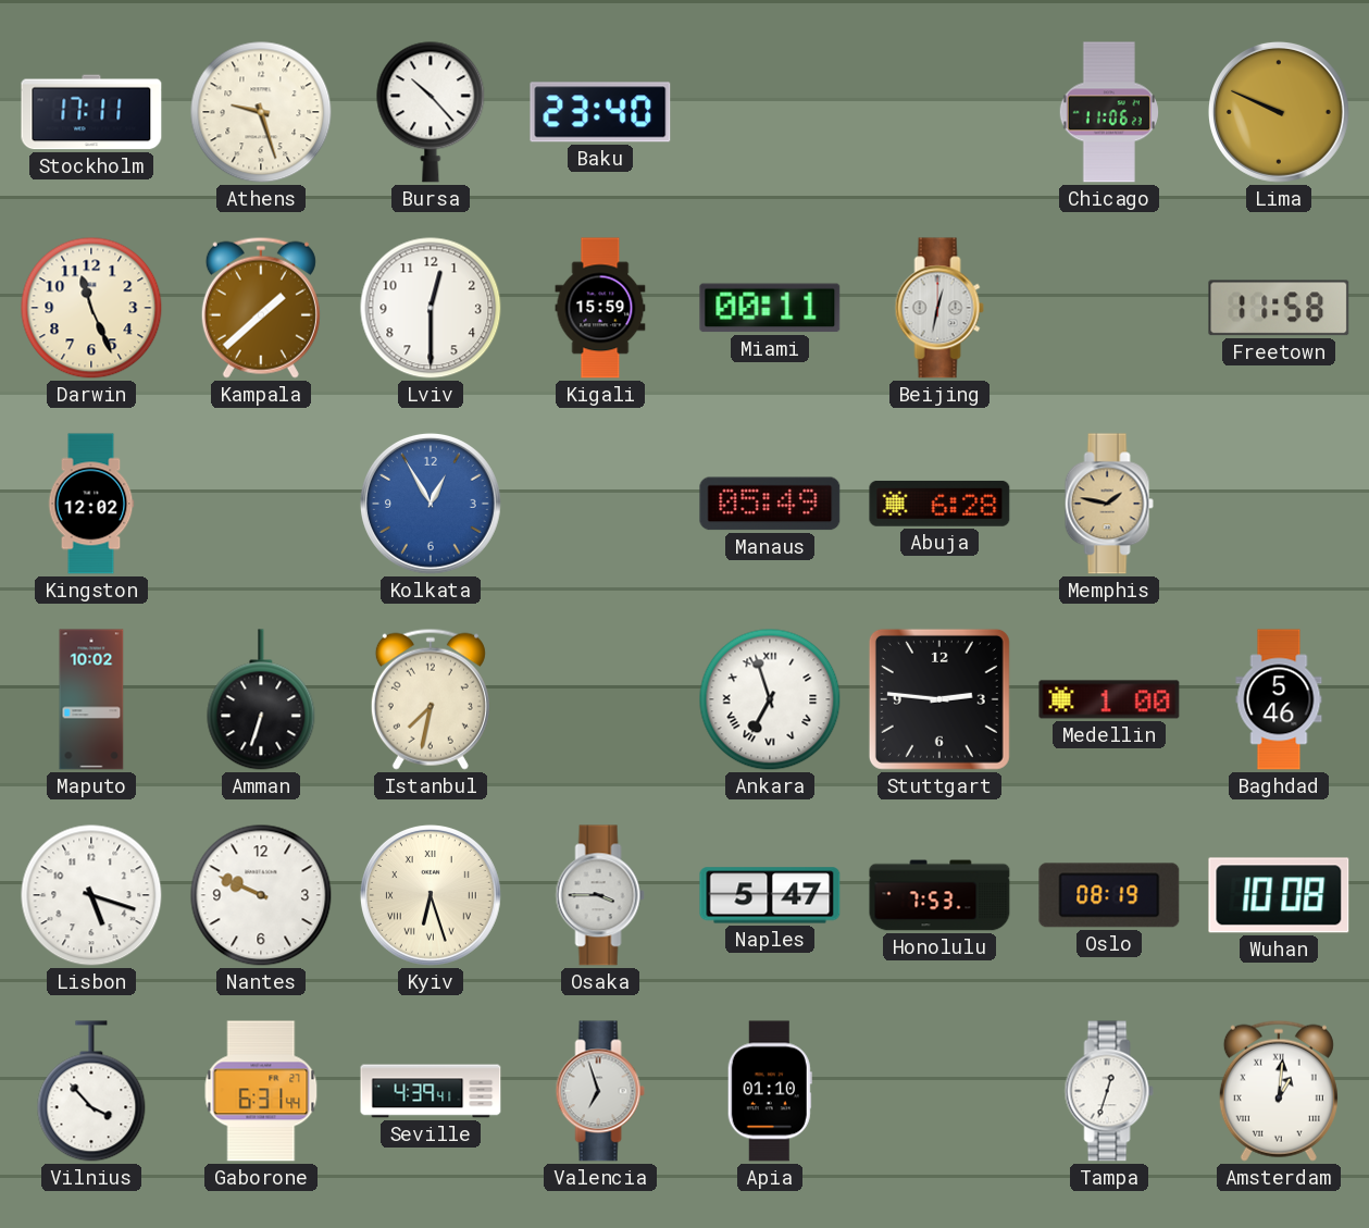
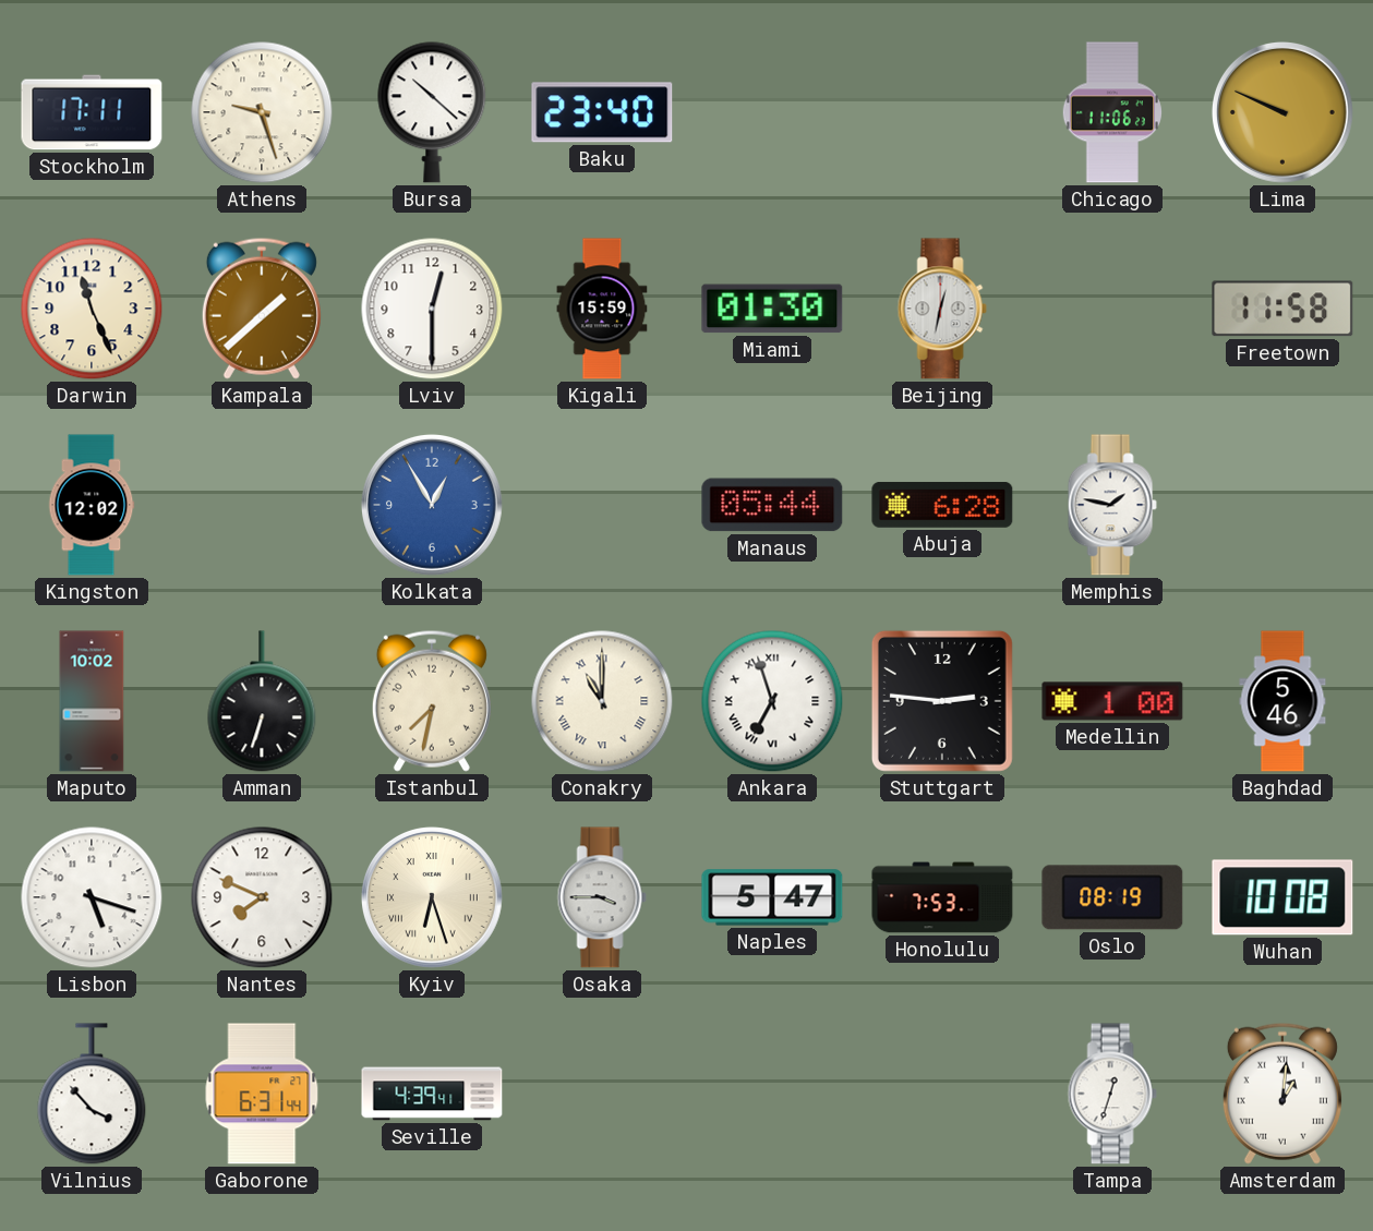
Bursa: 10:23 -> 10:22
Miami: 00:11 -> 01:30
Manaus: 05:49 -> 05:44
Memphis dial: champagne -> white
Conakry: none -> 11:00
Nantes: 9:49 -> 7:49
Valencia: 6:57 -> none
Apia: 01:10 -> none
